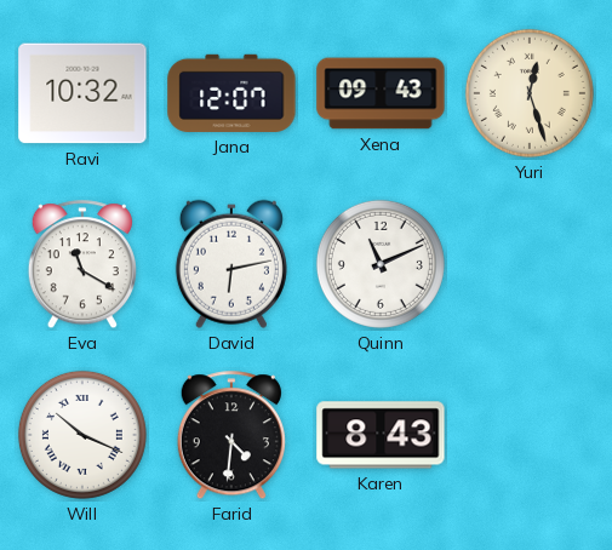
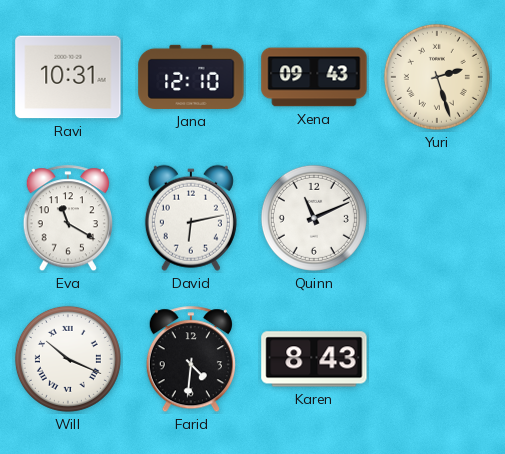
Ravi: 10:32 -> 10:31
Jana: 12:07 -> 12:10
Yuri: 12:27 -> 2:27
